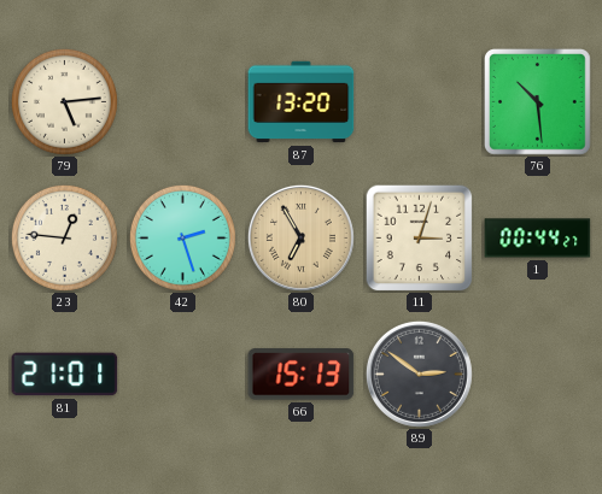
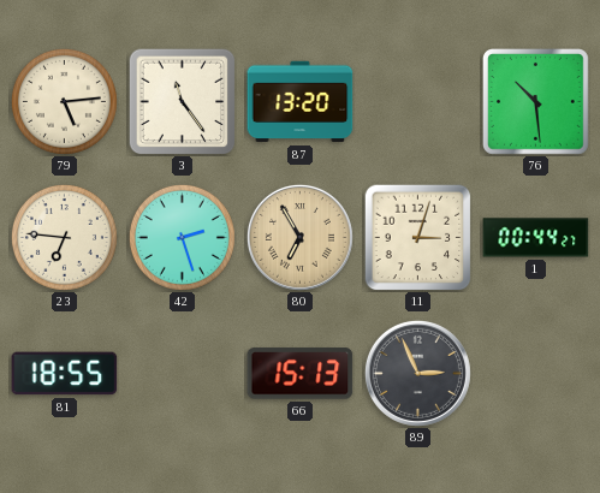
3: none -> 11:24
23: 12:46 -> 6:46
81: 21:01 -> 18:55
89: 2:51 -> 2:56
